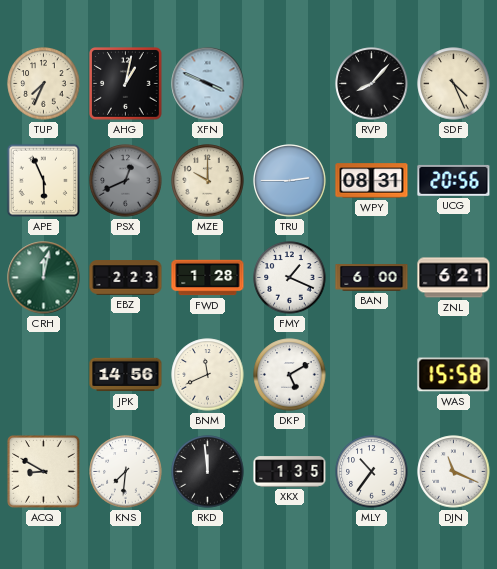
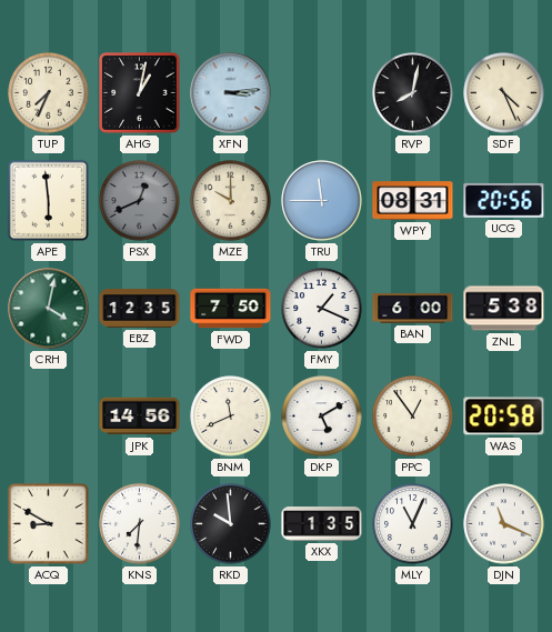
XFN: 3:49 -> 3:14
RVP: 8:07 -> 8:02
APE: 5:56 -> 5:59
TRU: 2:45 -> 11:45
CRH: 12:02 -> 4:02
EBZ: 2:23 -> 12:35
FWD: 1:28 -> 7:50
ZNL: 6:21 -> 5:38
PPC: none -> 12:54
WAS: 15:58 -> 20:58
RKD: 11:59 -> 9:59
MLY: 10:36 -> 11:04
